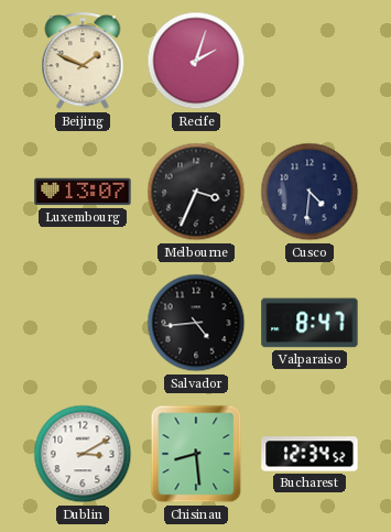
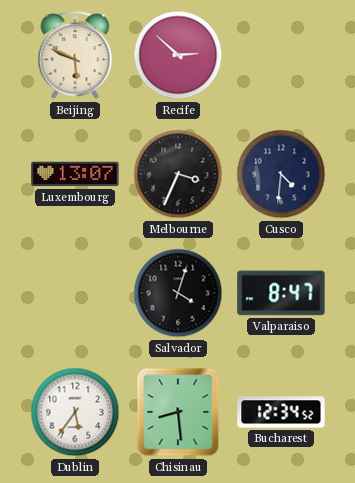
Beijing: 1:49 -> 5:49
Recife: 2:03 -> 2:52
Salvador: 4:44 -> 4:03
Dublin: 3:10 -> 5:36
